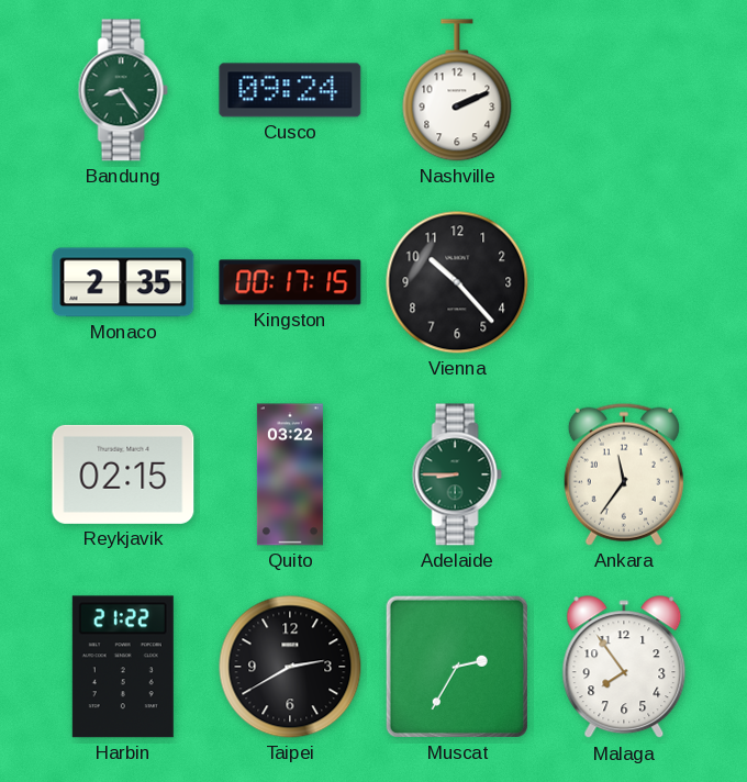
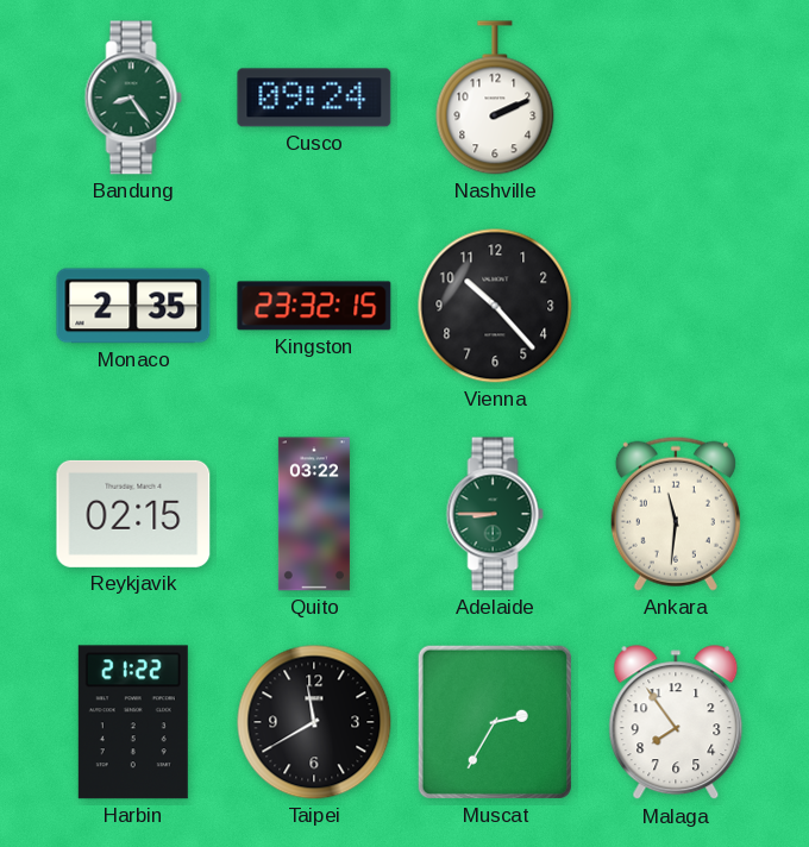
Kingston: 00:17 -> 23:32
Ankara: 11:36 -> 11:31
Taipei: 2:40 -> 11:40
